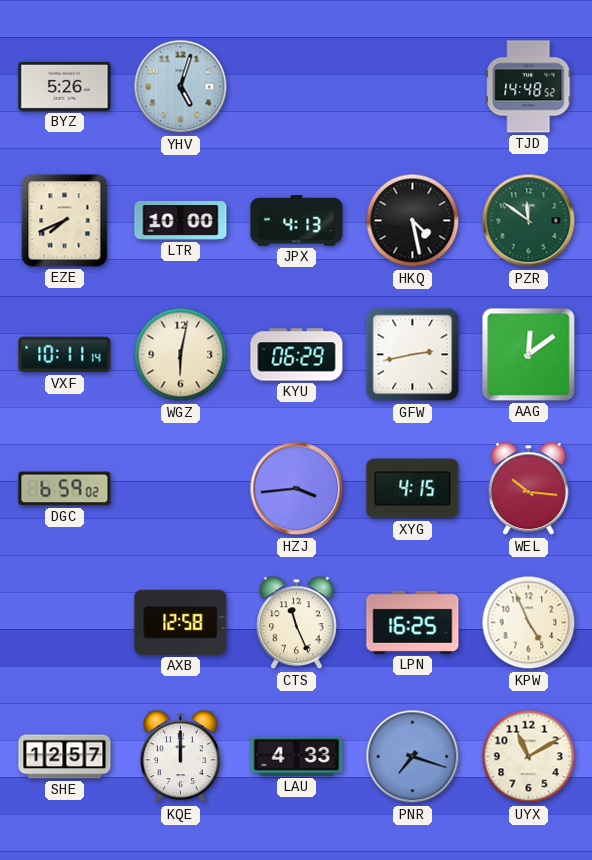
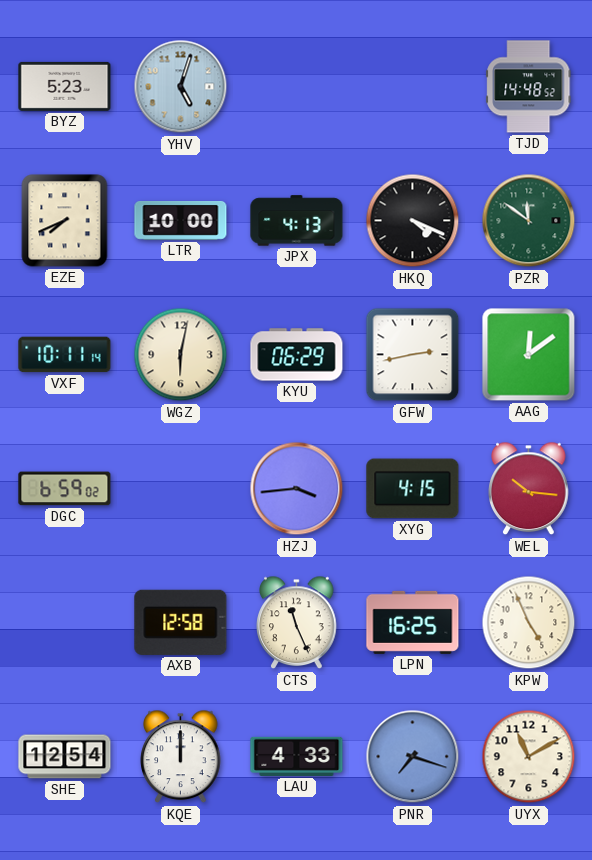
BYZ: 5:26 -> 5:23
HKQ: 4:28 -> 4:19
SHE: 12:57 -> 12:54
